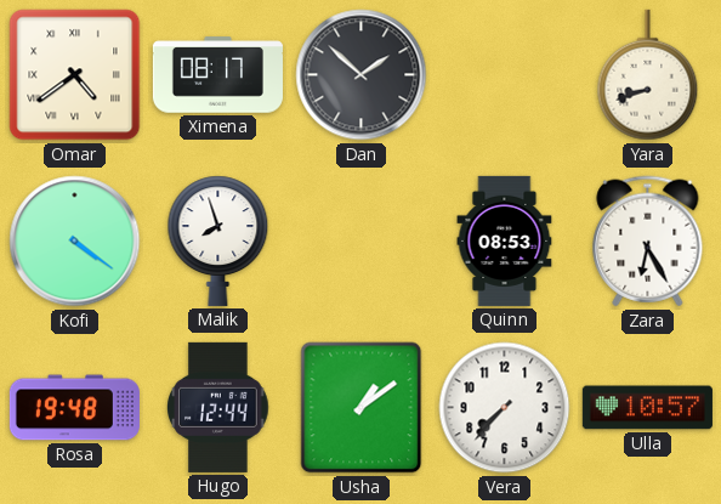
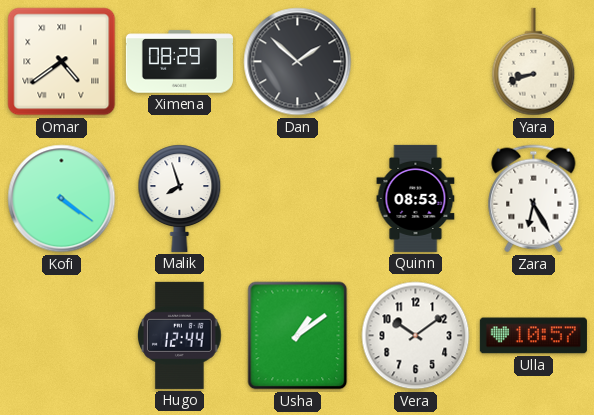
Ximena: 08:17 -> 08:29
Rosa: 19:48 -> none
Vera: 7:37 -> 10:09
